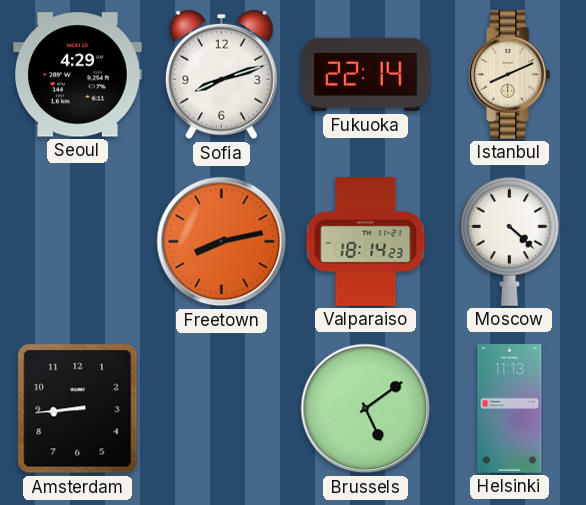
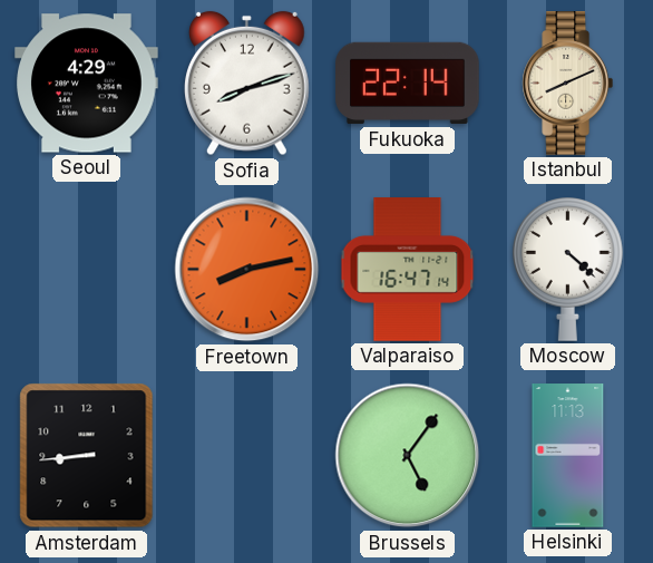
Valparaiso: 18:14 -> 16:47
Brussels: 5:09 -> 5:06
